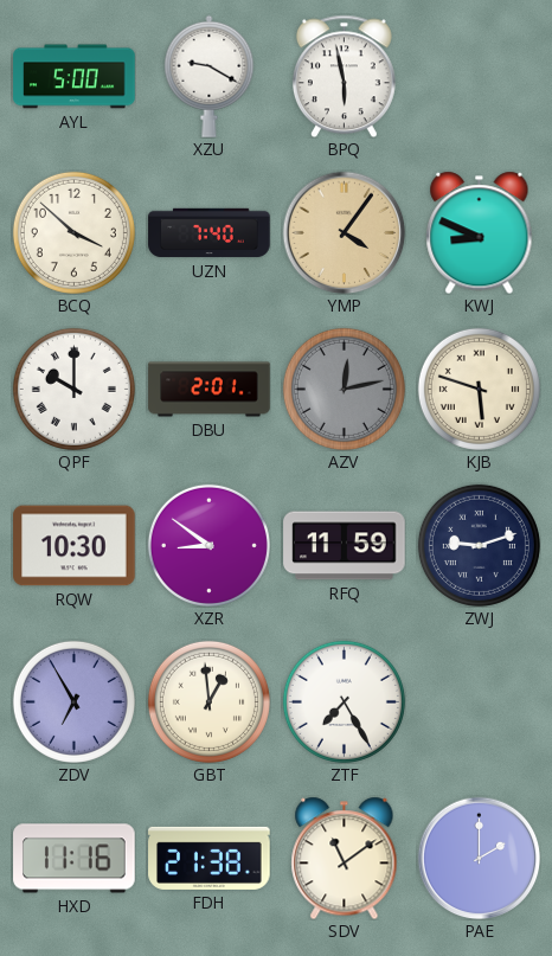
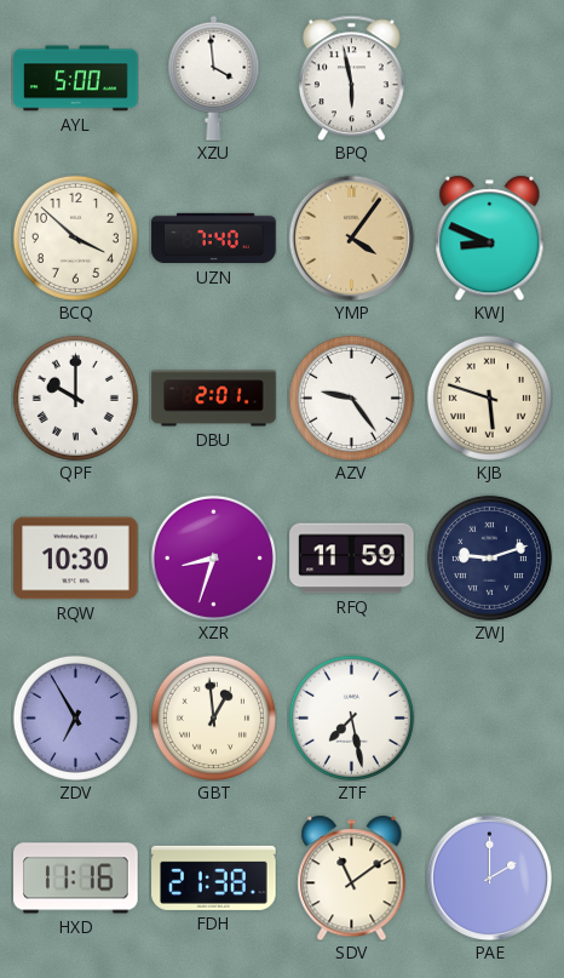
XZU: 9:20 -> 3:59
AZV: 12:13 -> 9:24
AZV dial: grey -> white
XZR: 8:51 -> 8:33
ZTF: 7:25 -> 7:28
